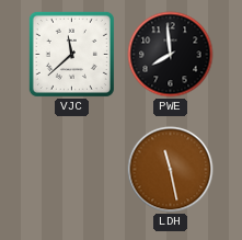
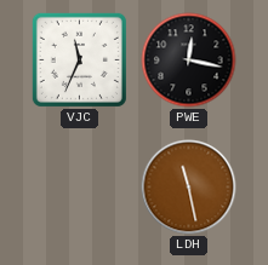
VJC: 11:38 -> 11:34
PWE: 7:59 -> 12:17
